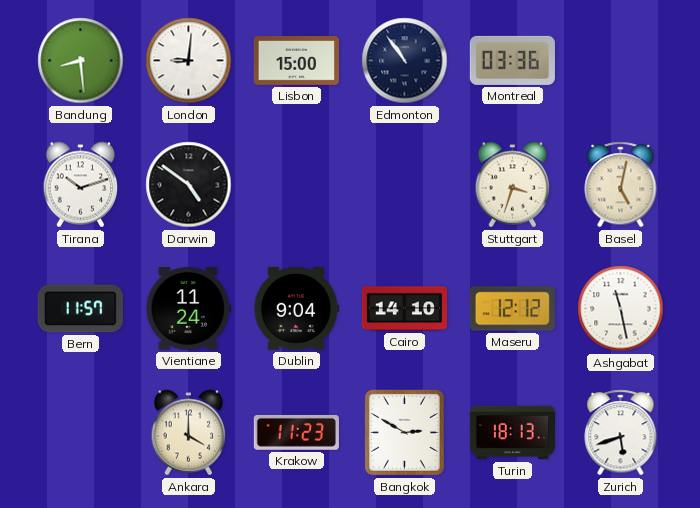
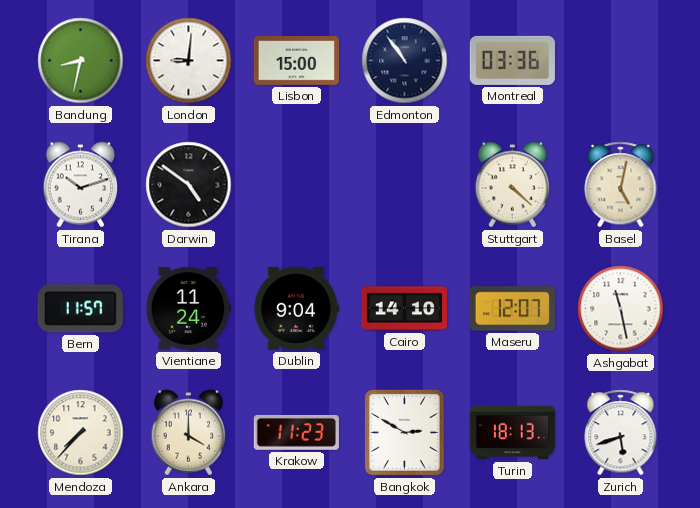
Bandung: 8:29 -> 8:32
Stuttgart: 3:33 -> 4:22
Maseru: 12:12 -> 12:07
Mendoza: none -> 7:37
